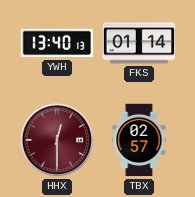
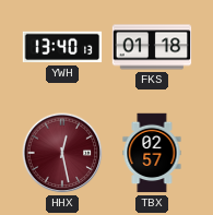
FKS: 01:14 -> 01:18
HHX: 12:30 -> 12:28
